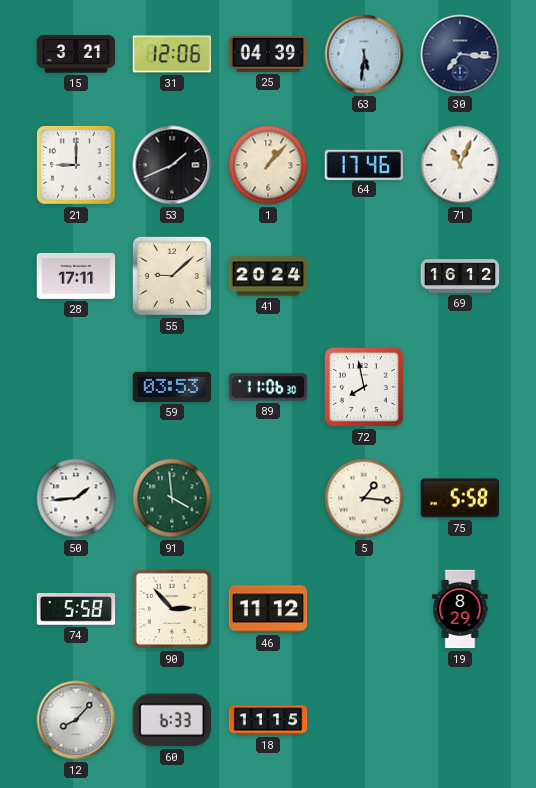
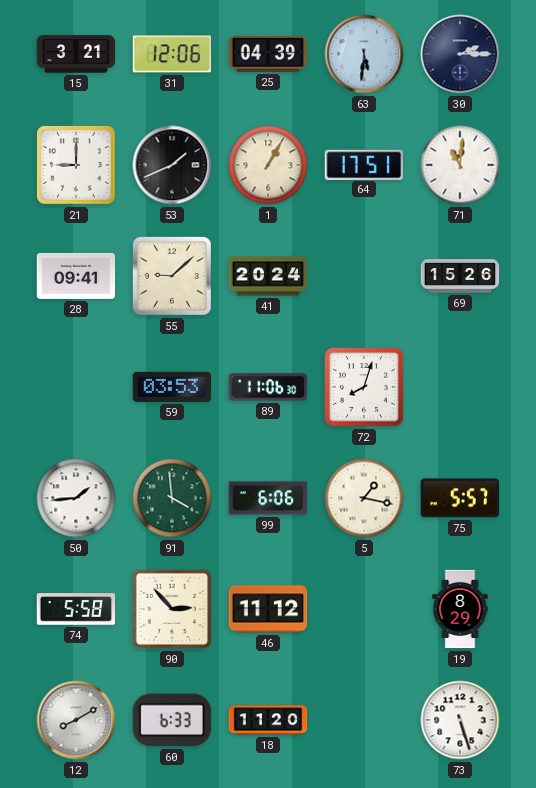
30: 7:16 -> 2:15
1: 1:07 -> 1:05
64: 17:46 -> 17:51
71: 11:04 -> 11:01
28: 17:11 -> 09:41
69: 16:12 -> 15:26
72: 7:58 -> 8:03
99: none -> 6:06
5: 1:16 -> 1:17
75: 5:58 -> 5:57
12: 8:07 -> 8:10
18: 11:15 -> 11:20
73: none -> 5:27
